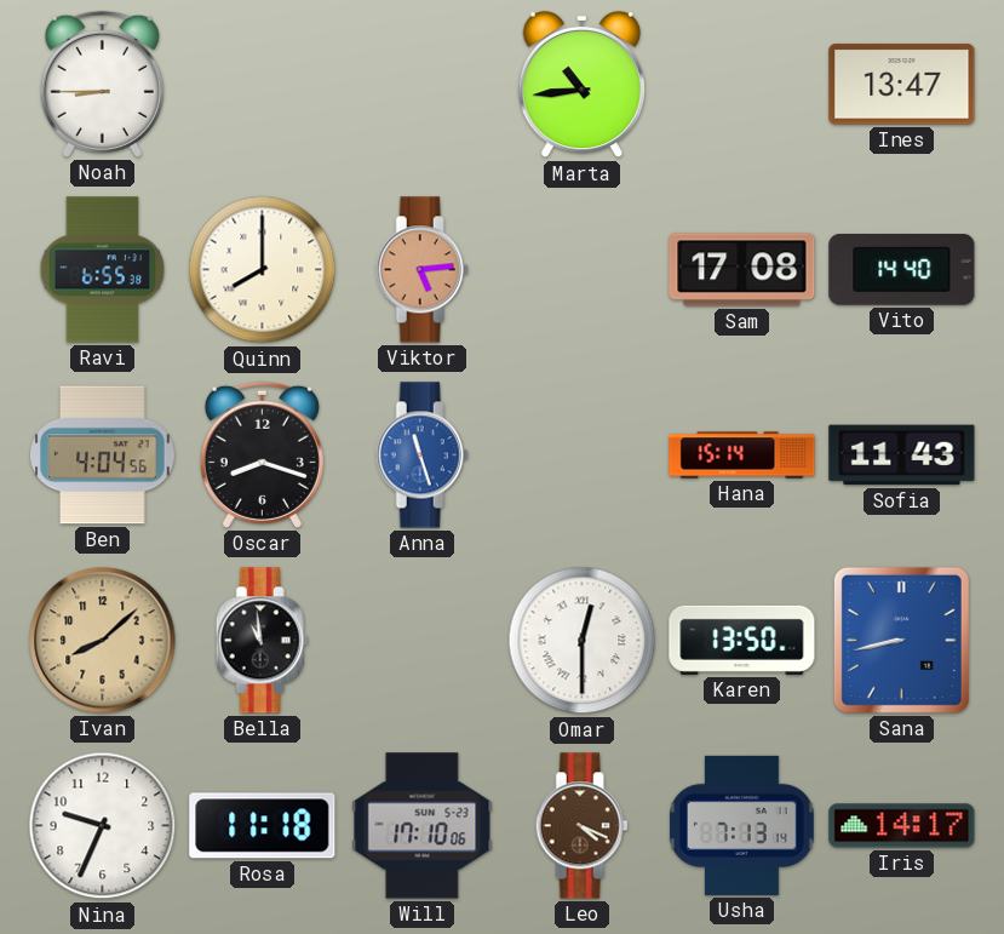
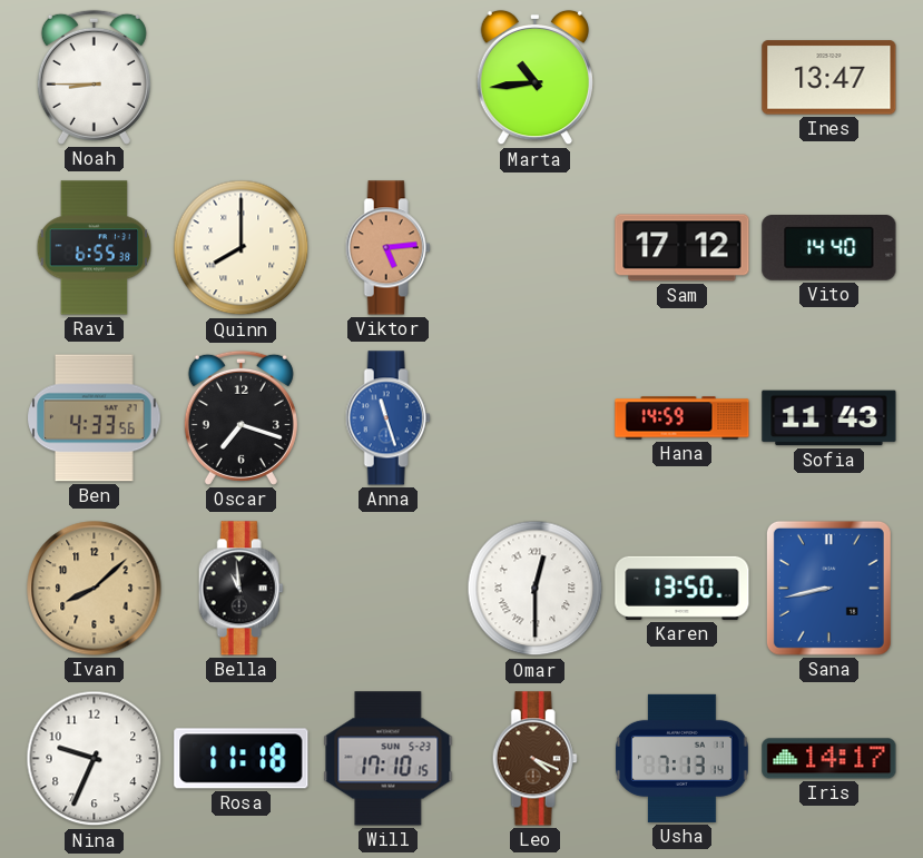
Sam: 17:08 -> 17:12
Ben: 4:04 -> 4:33
Oscar: 8:18 -> 7:18
Hana: 15:14 -> 14:59
Will: 17:10:06 -> 17:10:15
